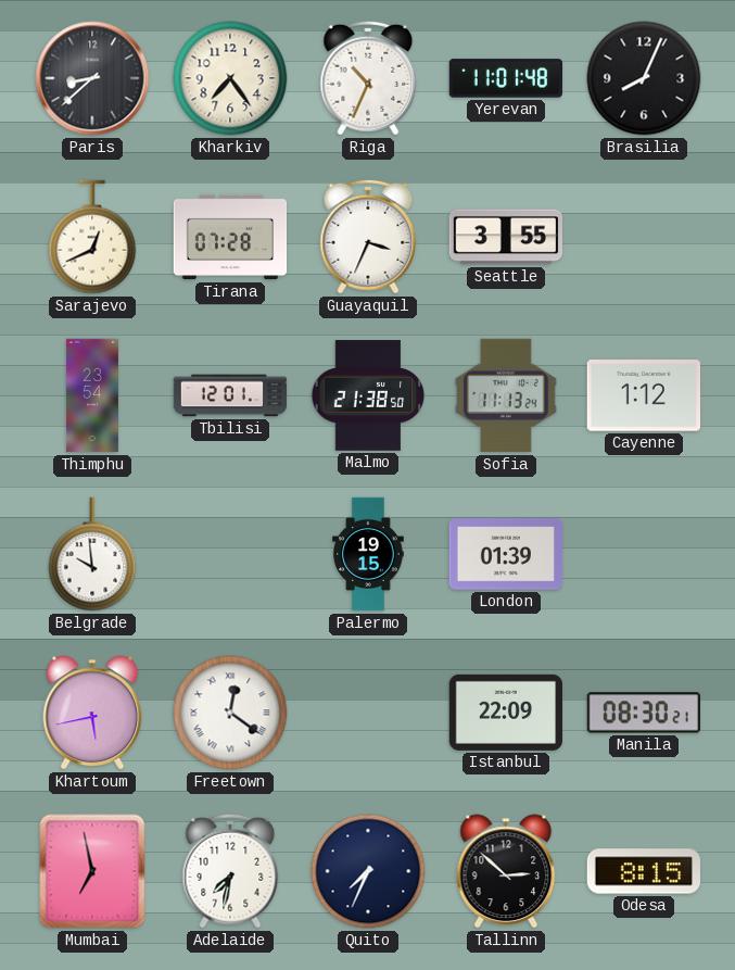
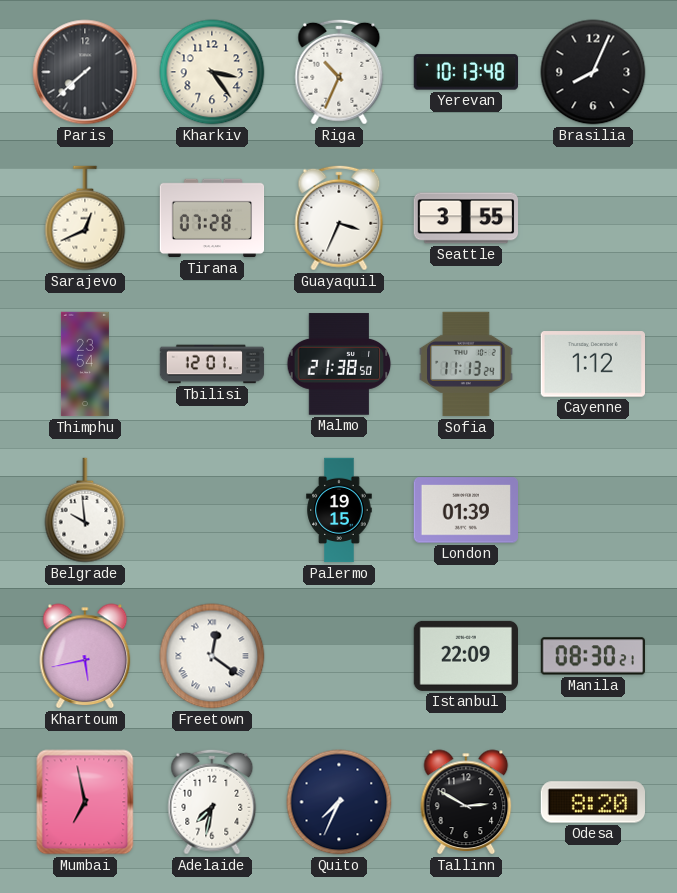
Paris: 8:38 -> 7:38
Kharkiv: 7:24 -> 3:24
Yerevan: 11:01 -> 10:13
Tallinn: 2:52 -> 2:50
Odesa: 8:15 -> 8:20
